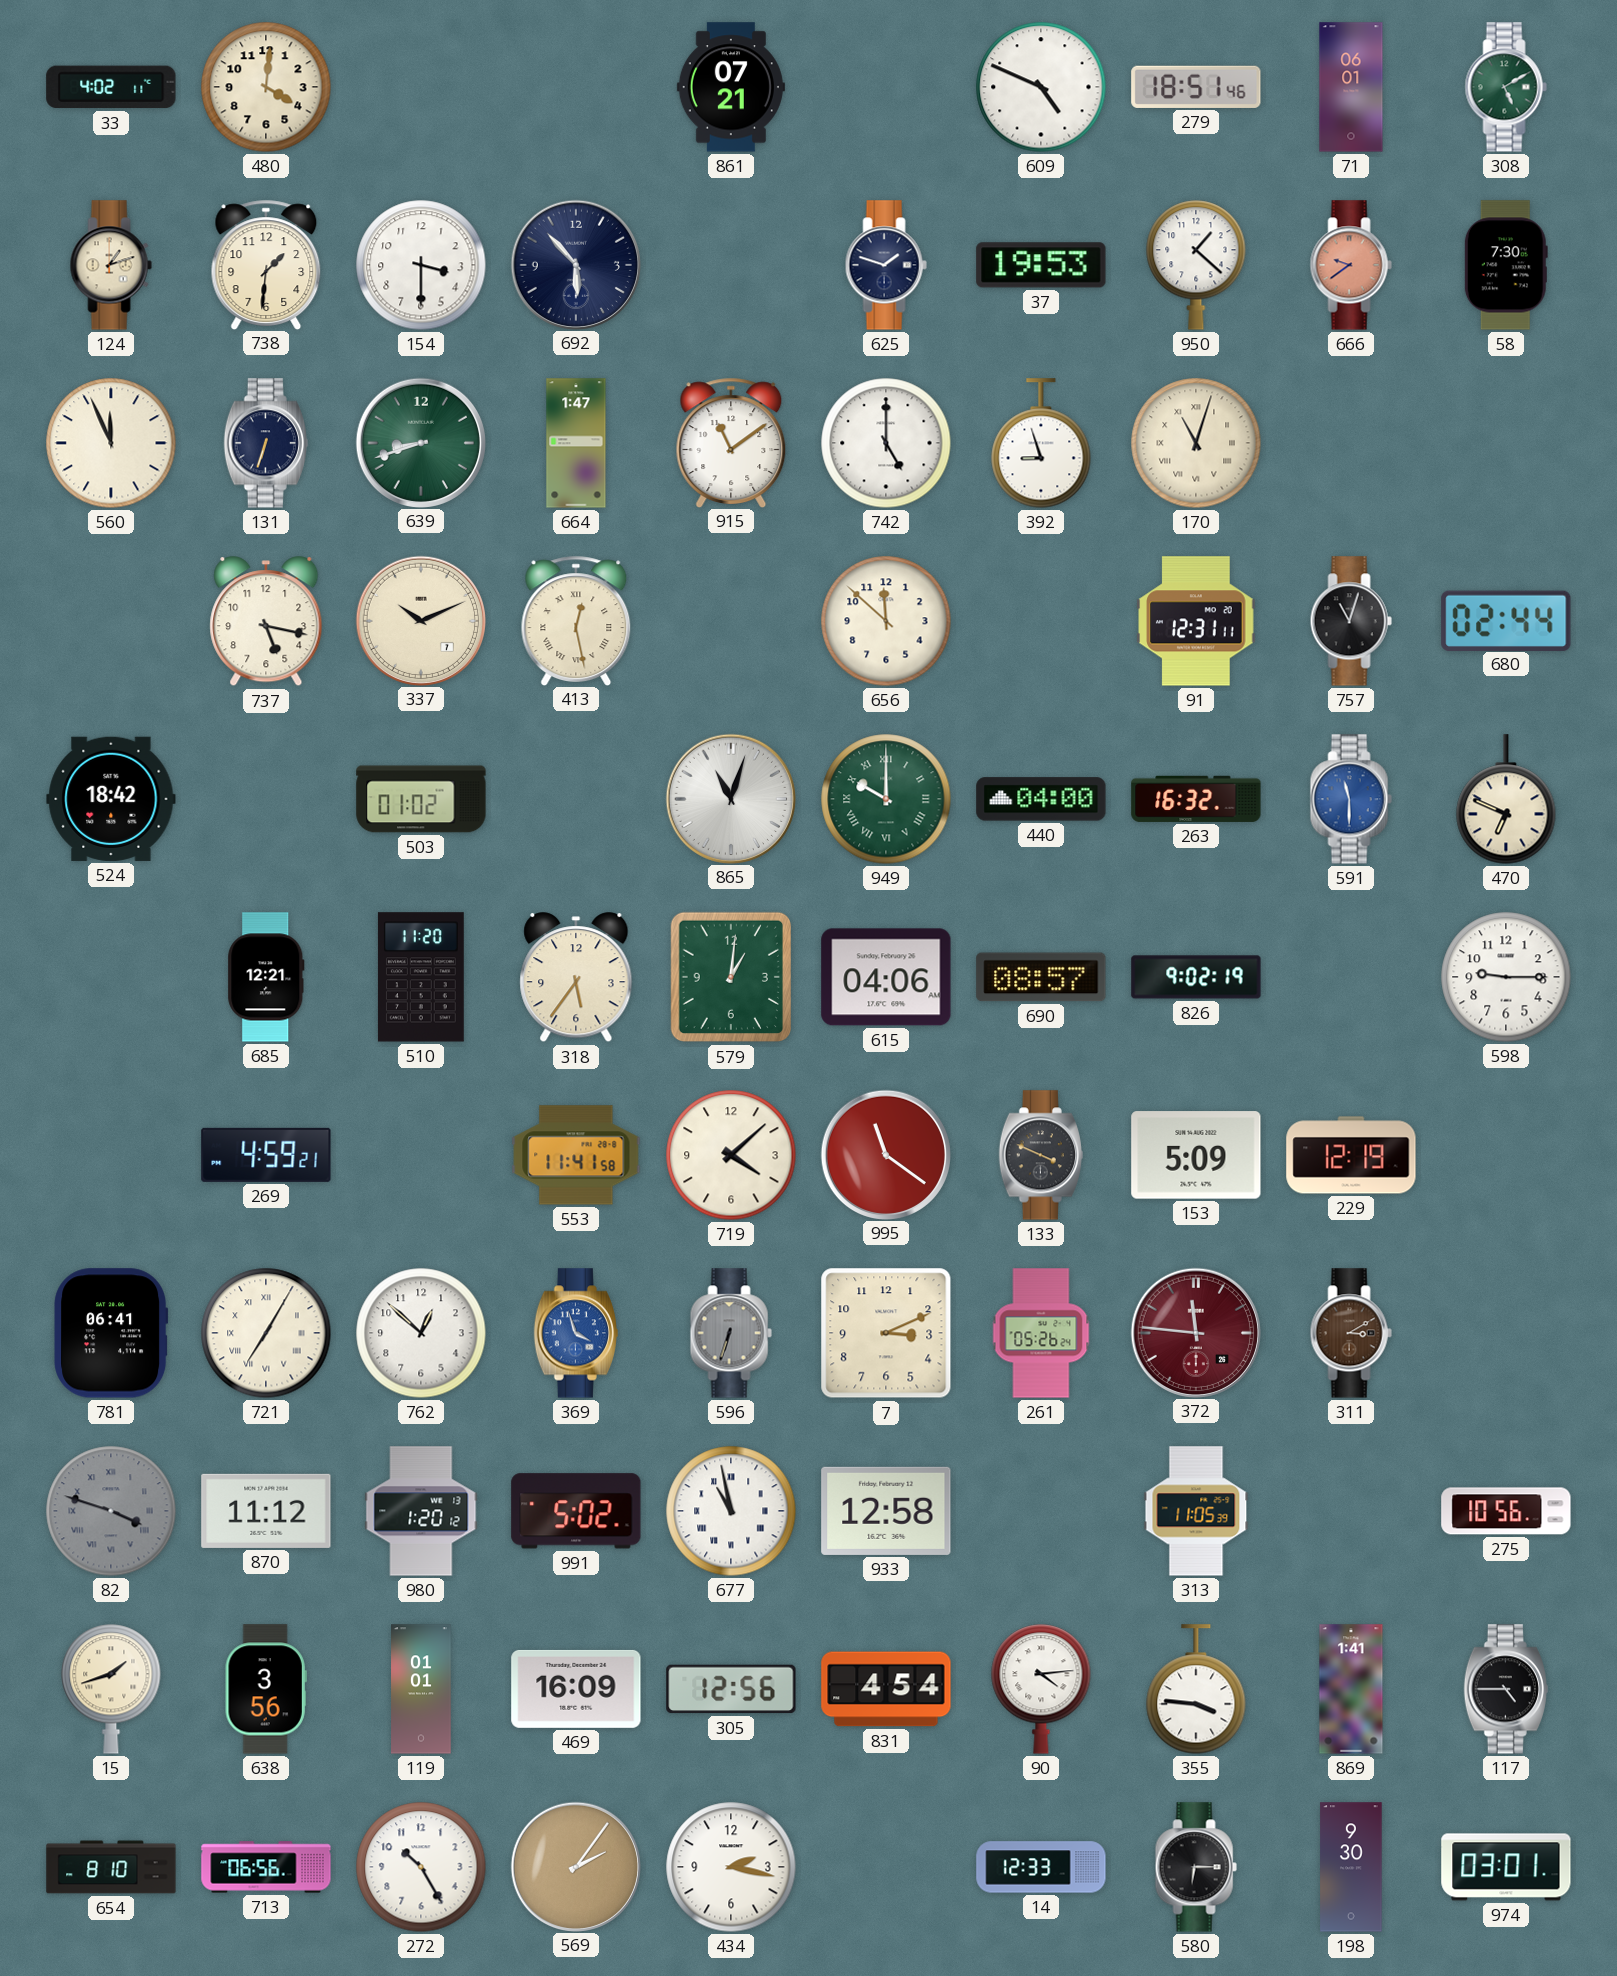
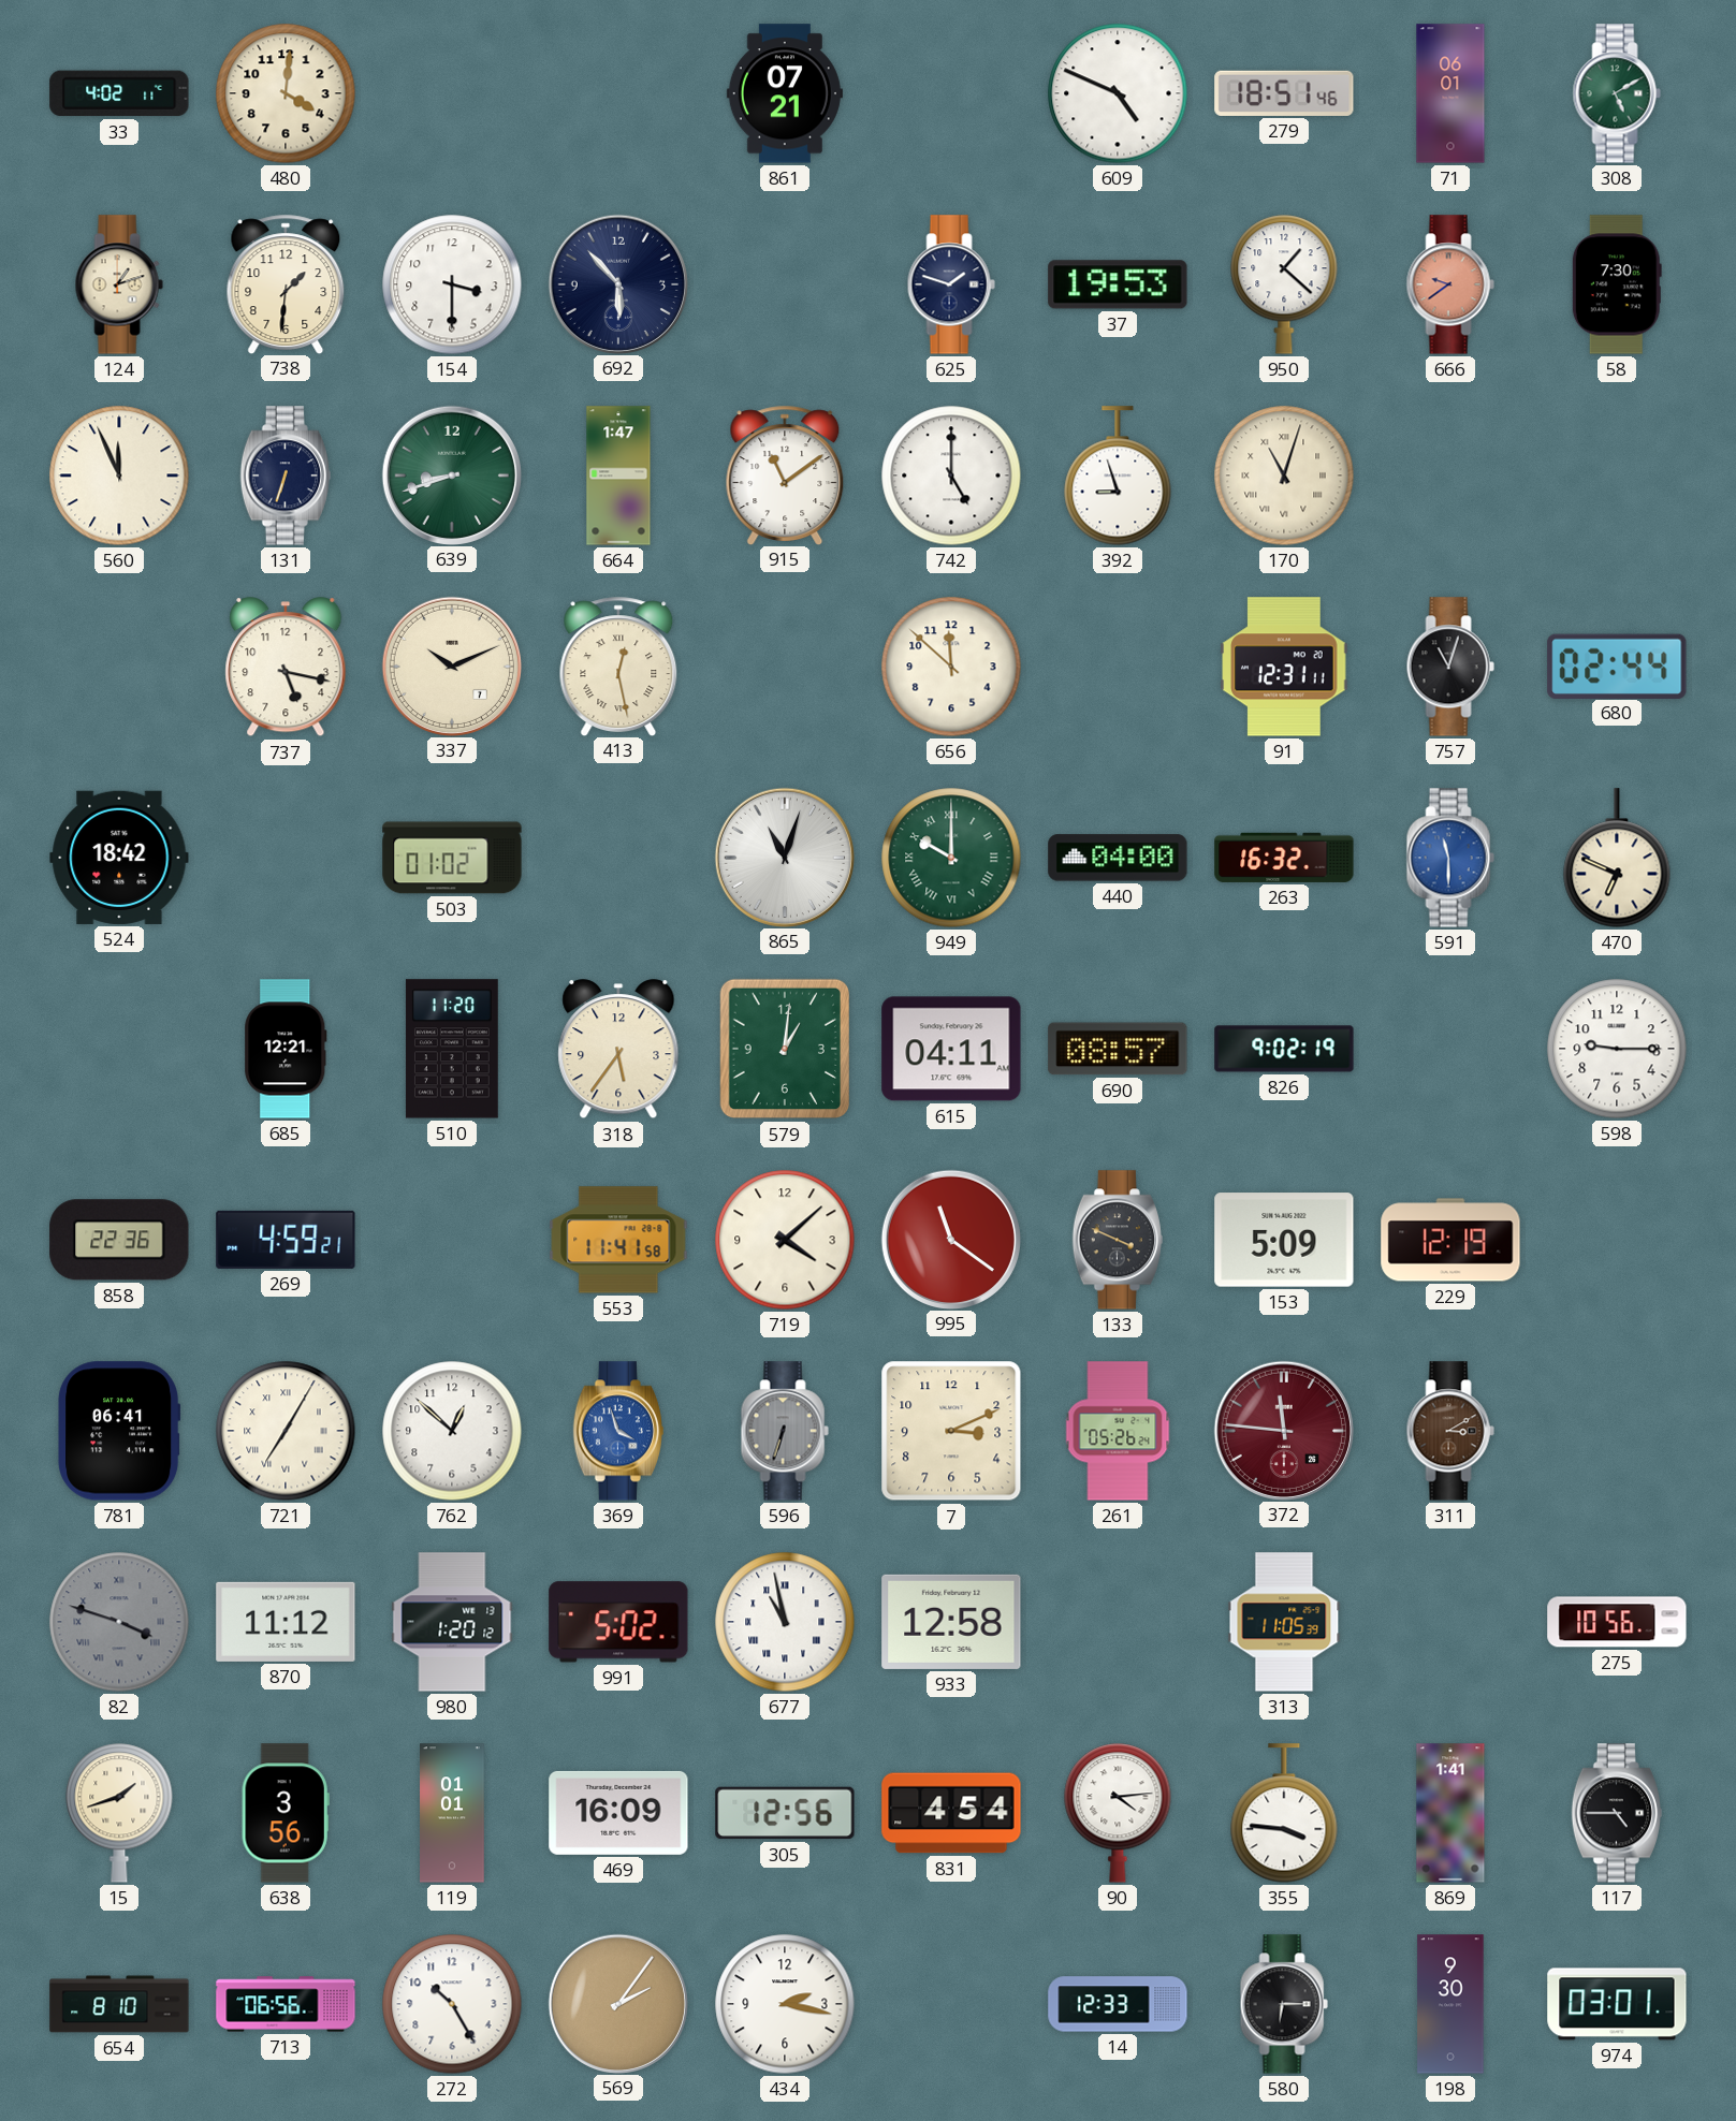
615: 04:06 -> 04:11
858: none -> 22:36
